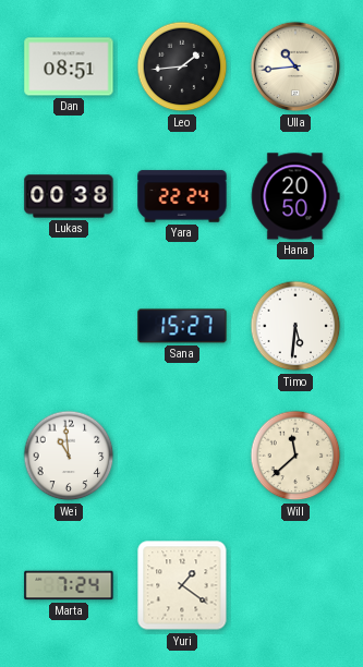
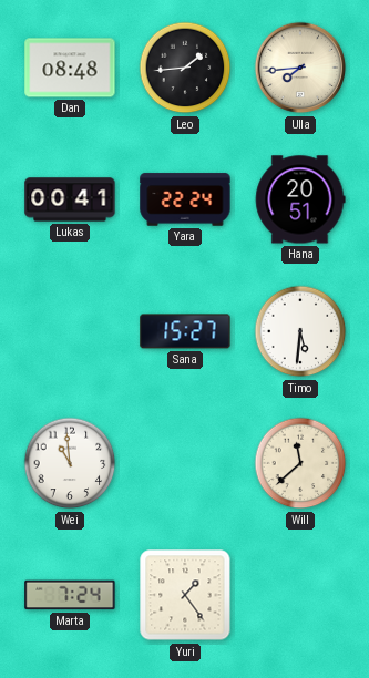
Dan: 08:51 -> 08:48
Ulla: 10:44 -> 7:44
Lukas: 00:38 -> 00:41
Hana: 20:50 -> 20:51
Yuri: 1:21 -> 1:24
